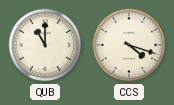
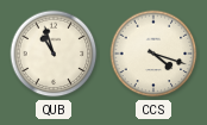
QUB: 11:00 -> 10:57
